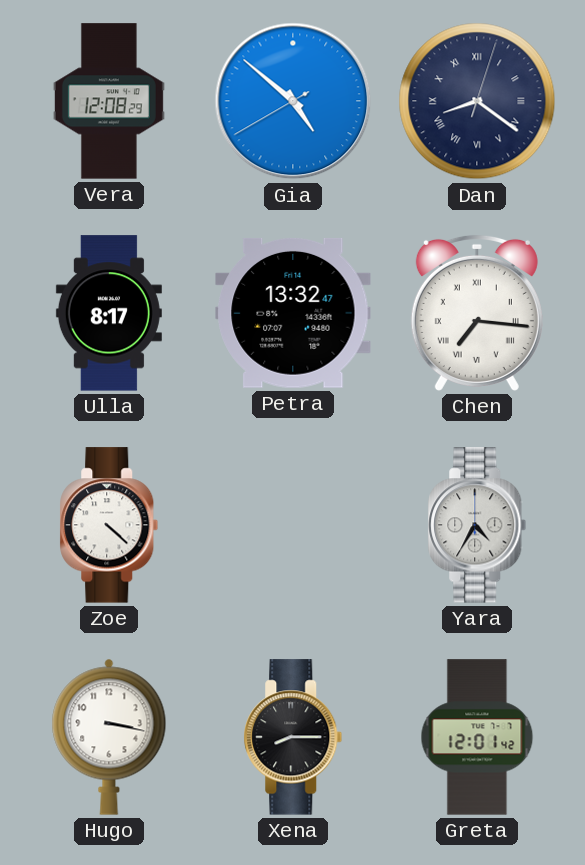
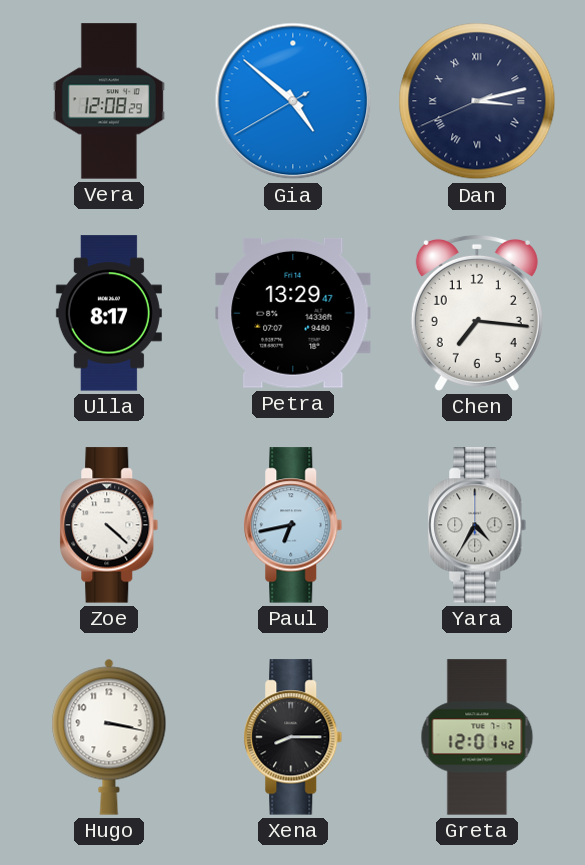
Dan: 8:21 -> 3:12
Petra: 13:32 -> 13:29
Chen numerals: Roman -> Arabic
Paul: none -> 6:43
